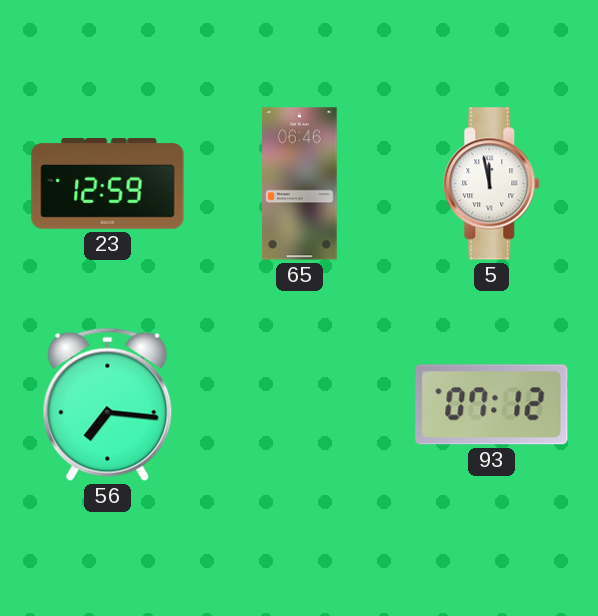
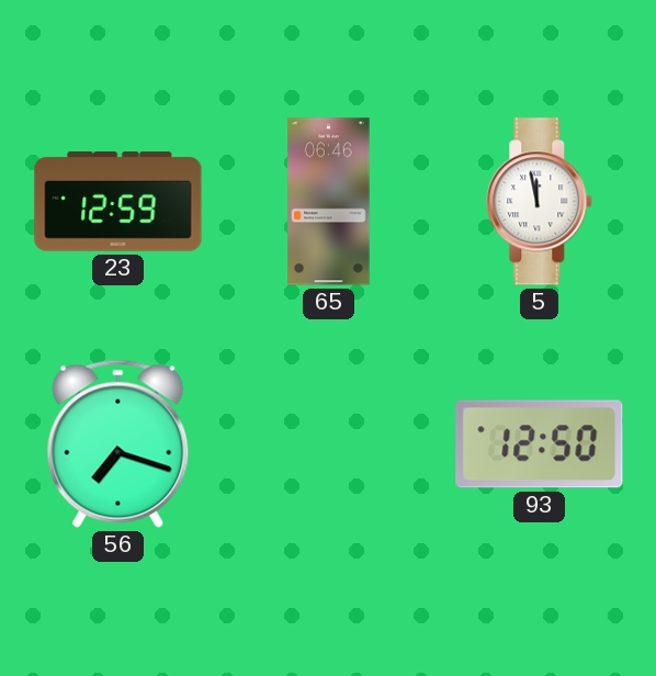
56: 7:16 -> 7:18
93: 07:12 -> 12:50
